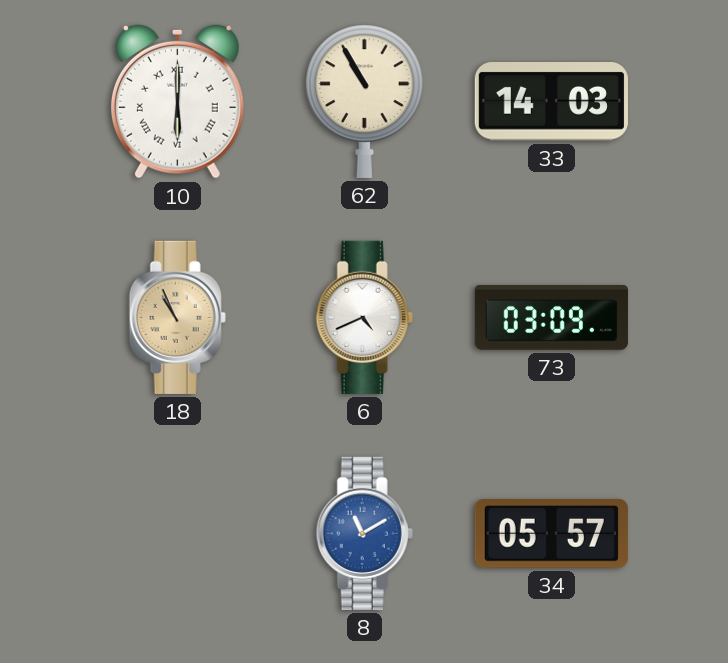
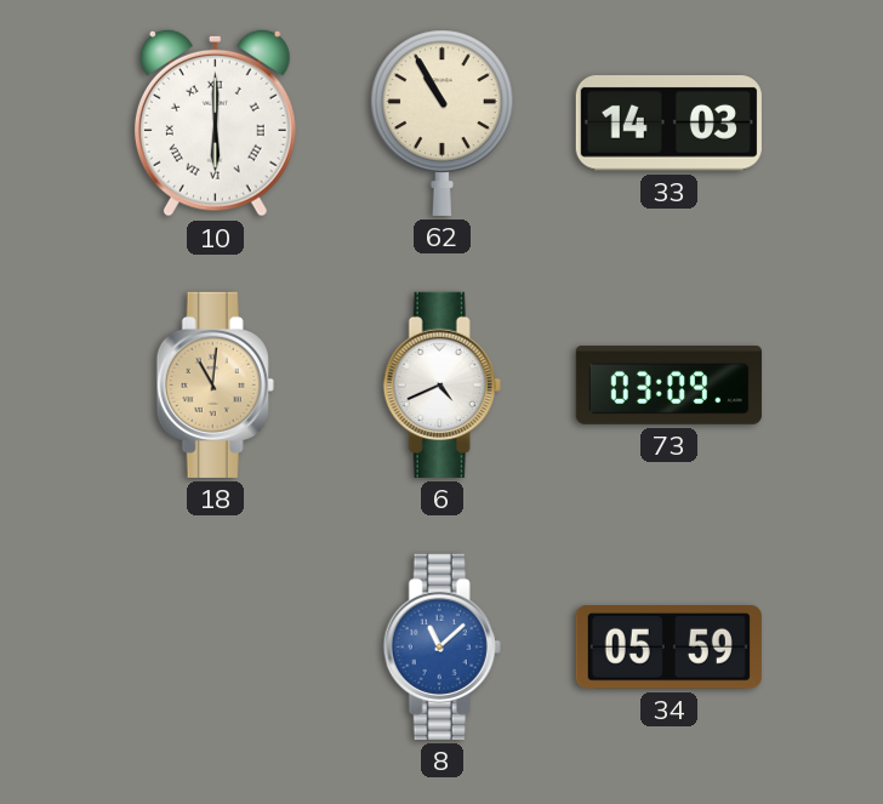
18: 10:56 -> 11:01
8: 11:10 -> 11:08
34: 05:57 -> 05:59
